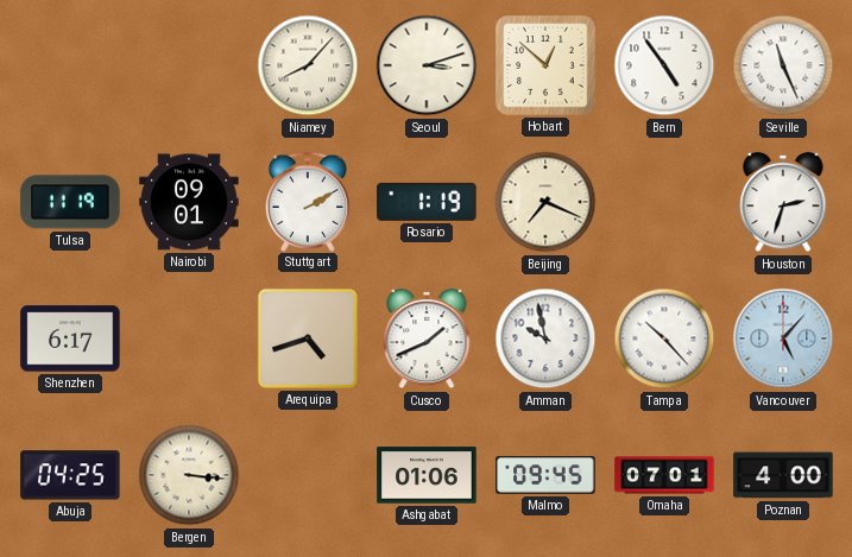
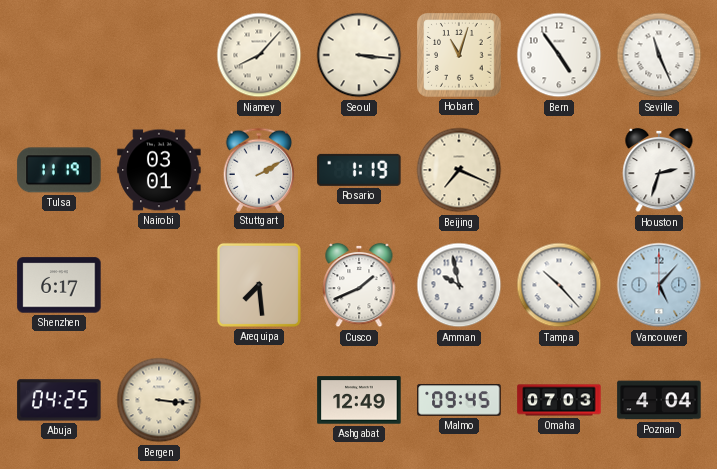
Seoul: 3:12 -> 3:16
Hobart: 12:52 -> 11:03
Nairobi: 09:01 -> 03:01
Arequipa: 4:42 -> 7:29
Ashgabat: 01:06 -> 12:49
Omaha: 07:01 -> 07:03
Poznan: 4:00 -> 4:04
